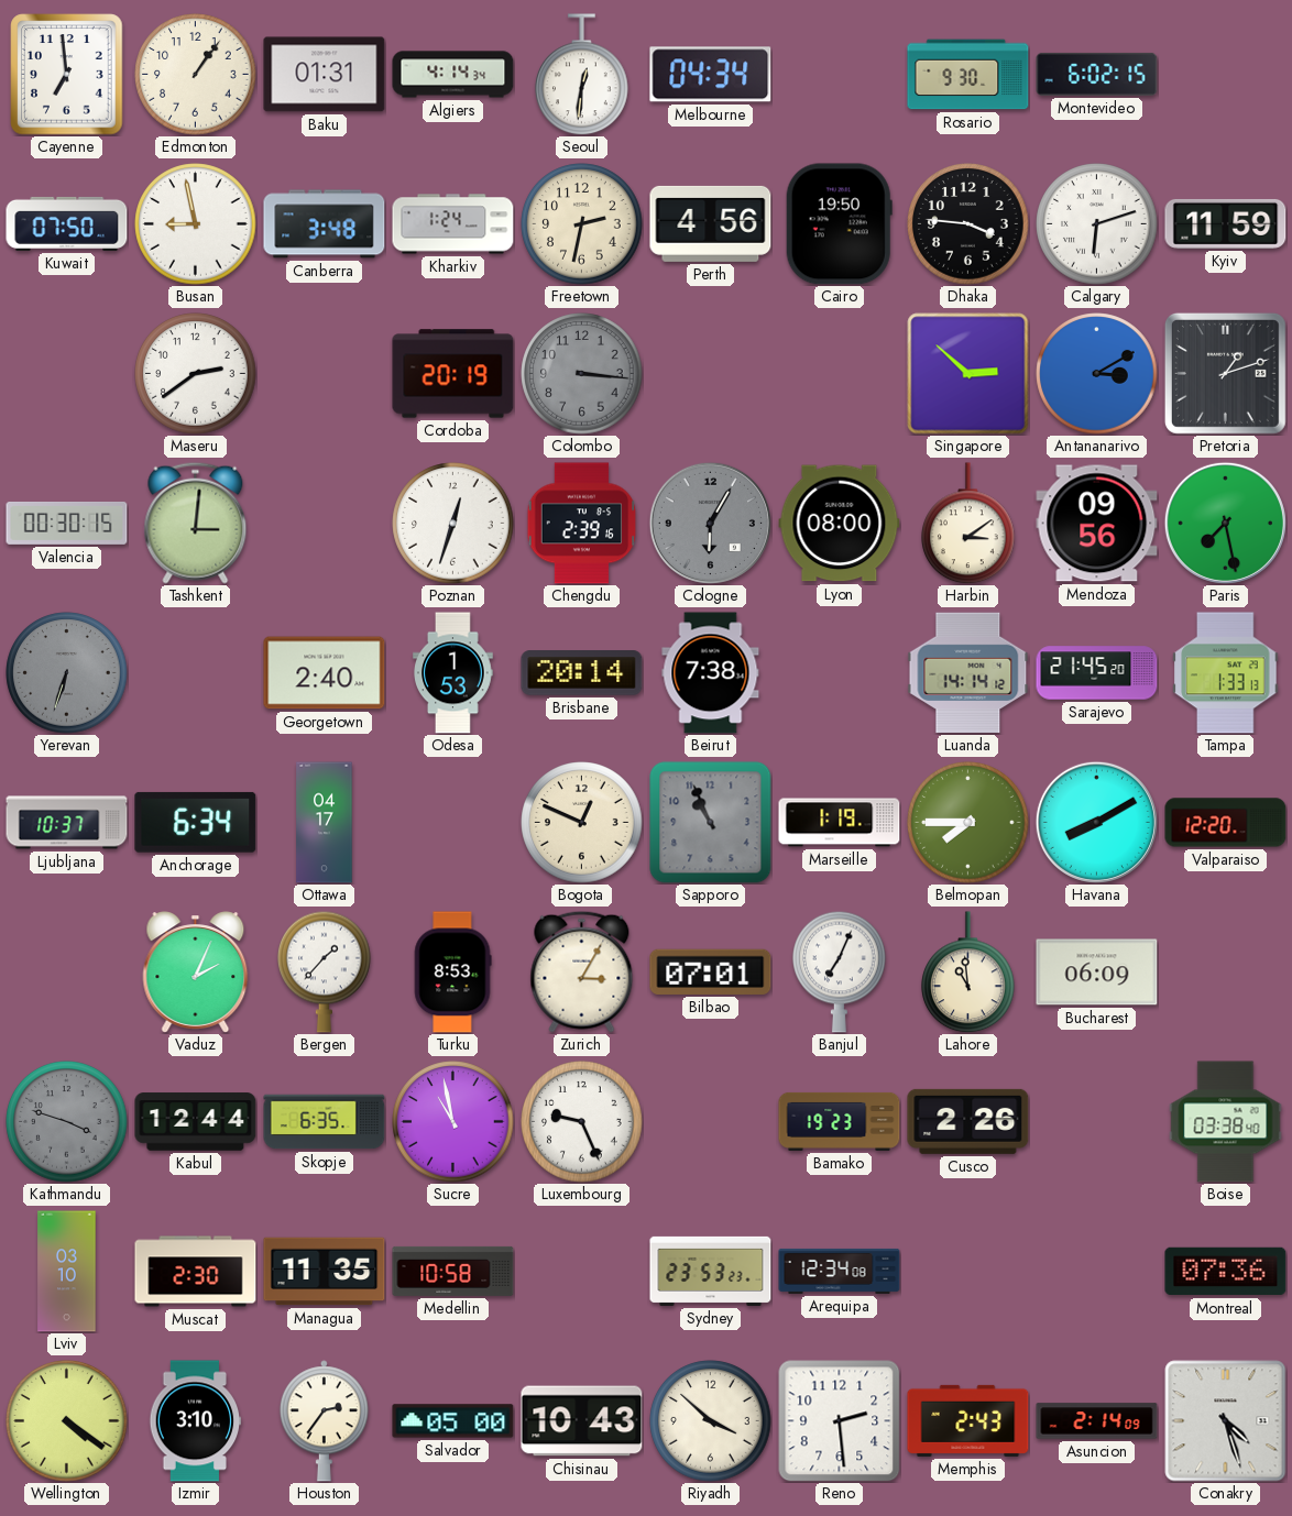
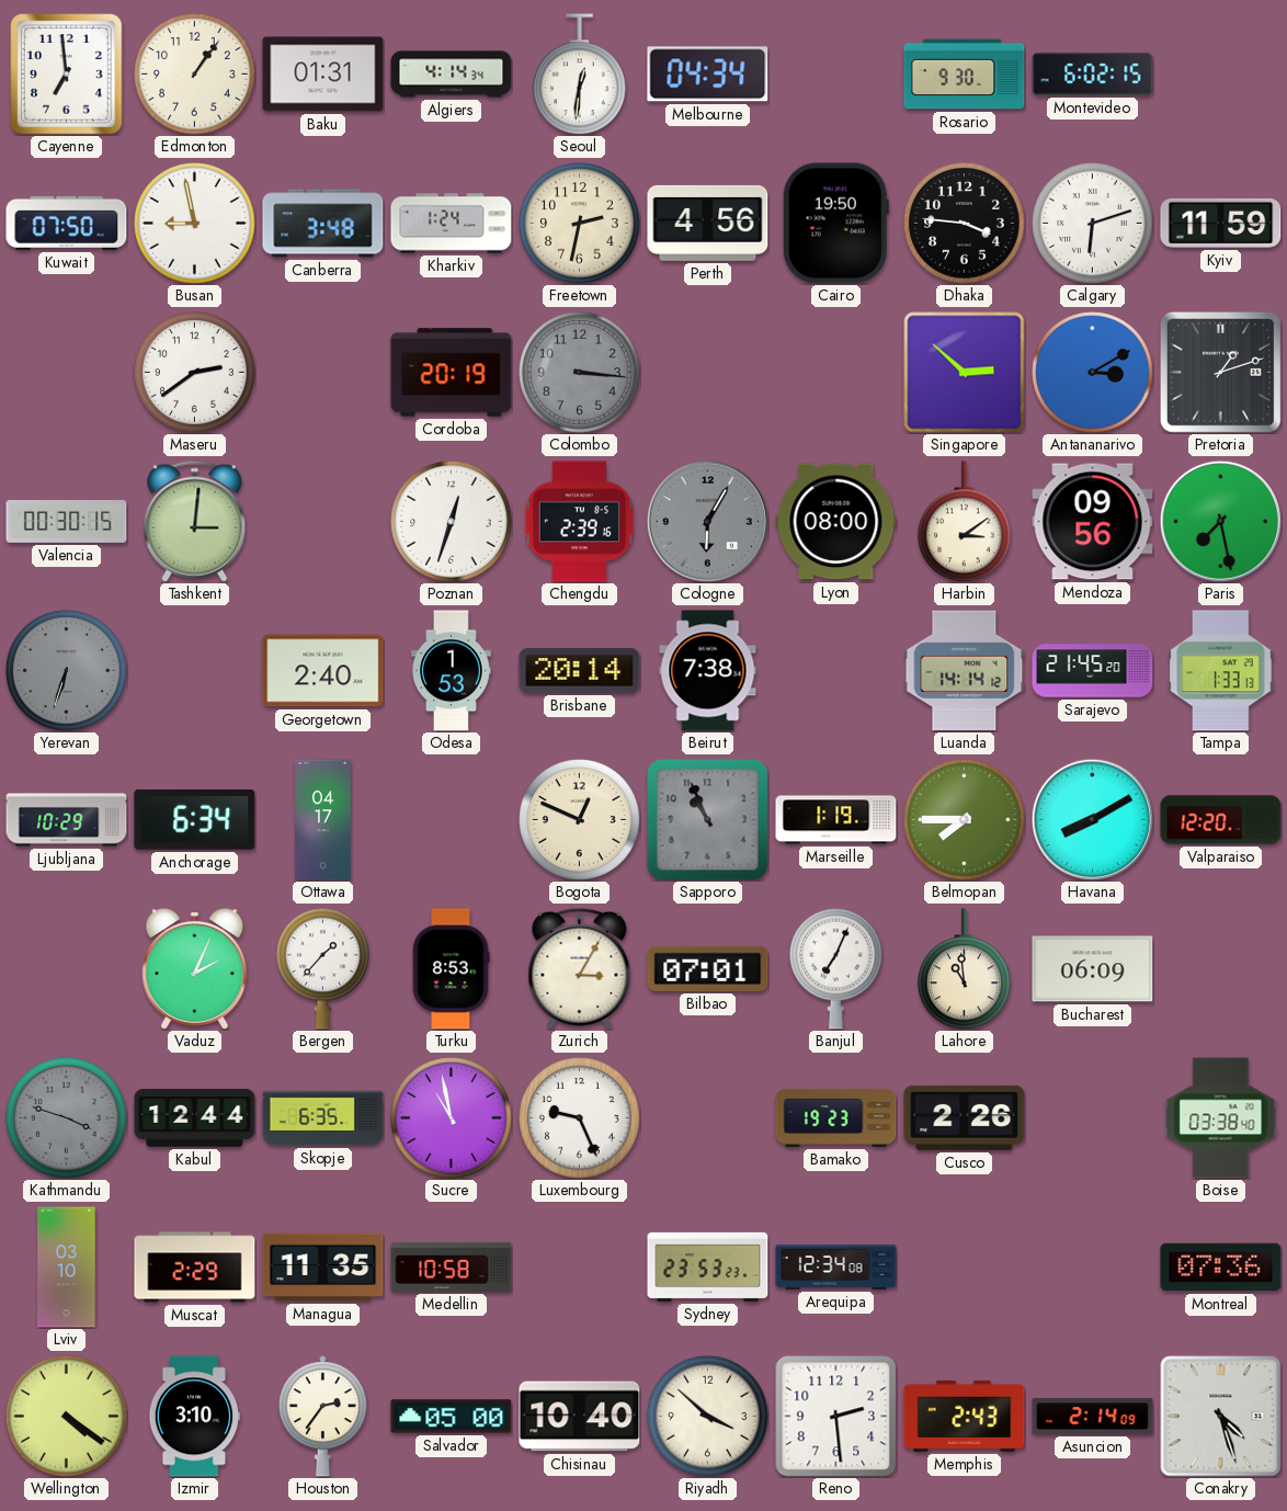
Ljubljana: 10:37 -> 10:29
Muscat: 2:30 -> 2:29
Chisinau: 10:43 -> 10:40
